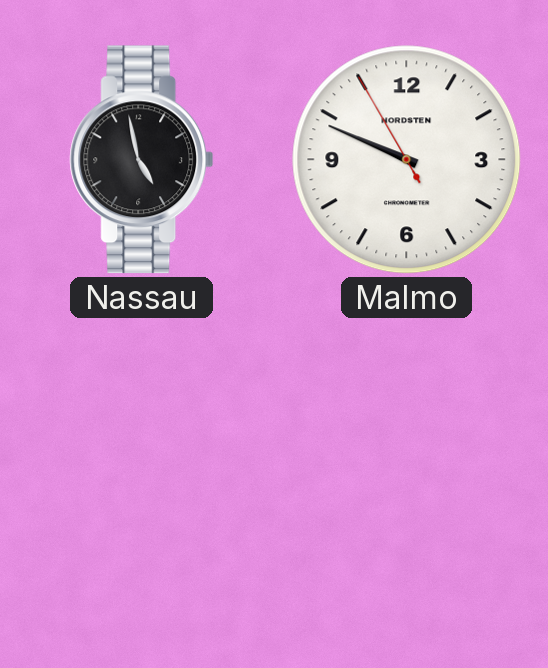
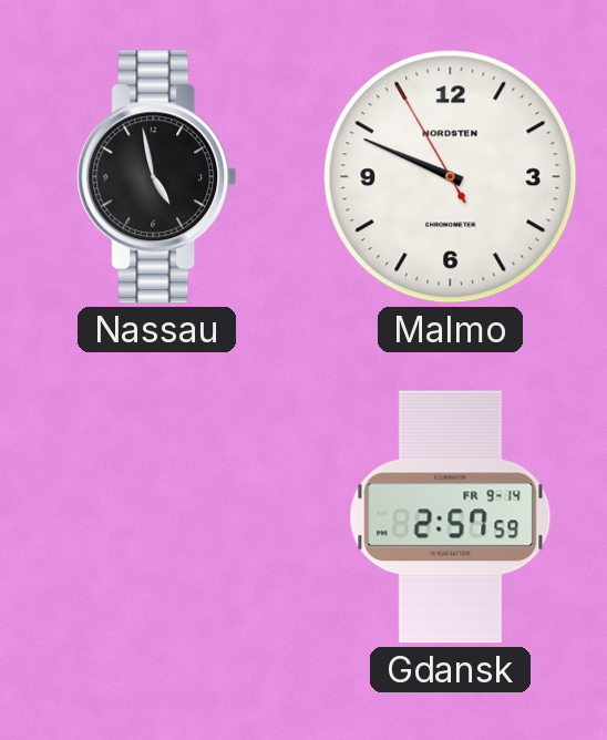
Gdansk: none -> 2:57
